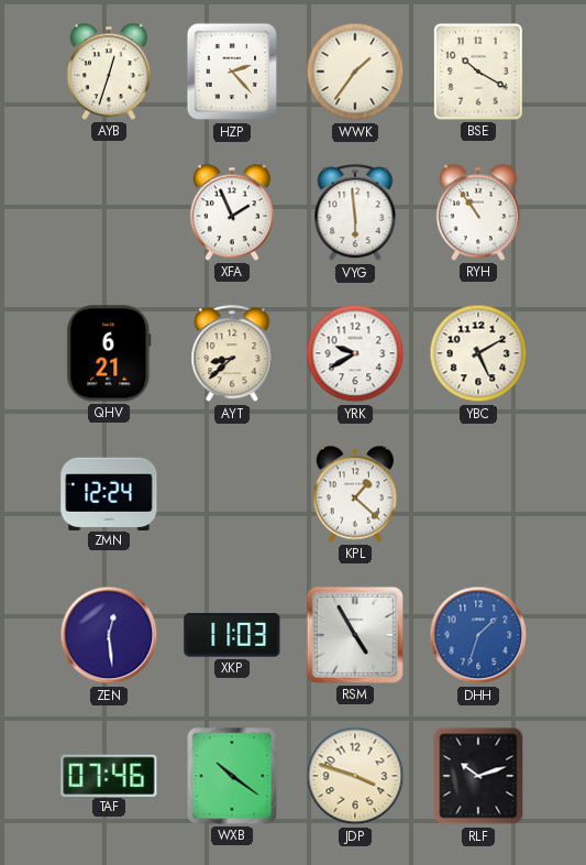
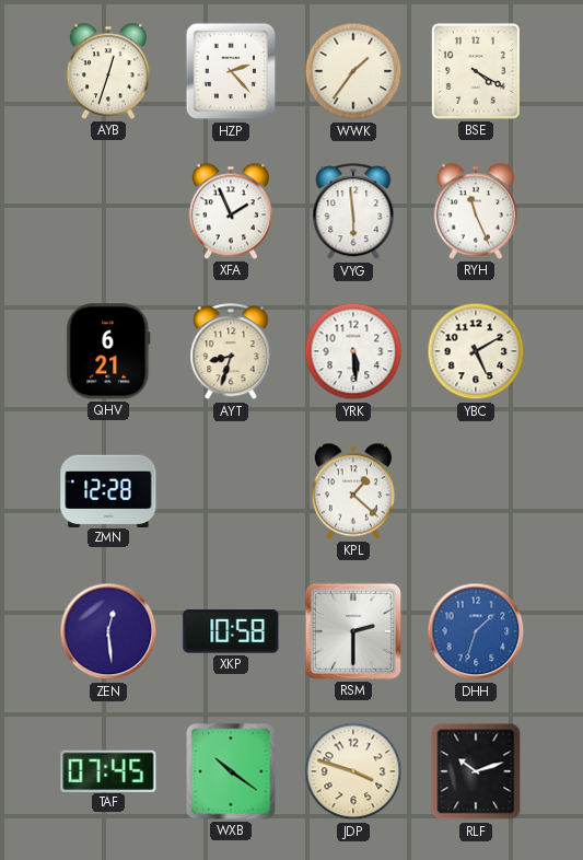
BSE: 10:20 -> 4:20
RYH: 10:54 -> 11:26
AYT: 8:38 -> 8:33
YRK: 9:40 -> 5:29
ZMN: 12:24 -> 12:28
XKP: 11:03 -> 10:58
RSM: 4:55 -> 2:30
TAF: 07:46 -> 07:45
